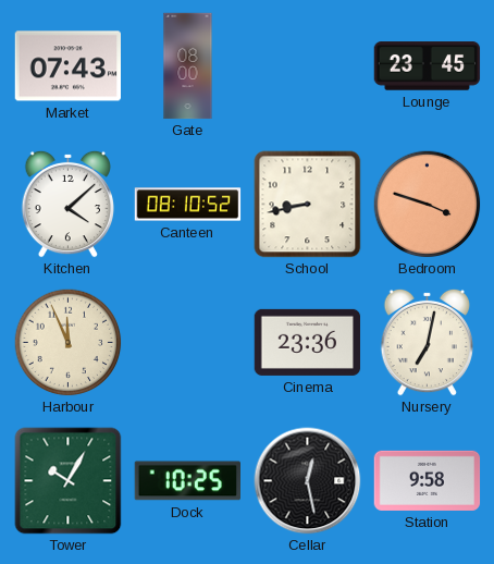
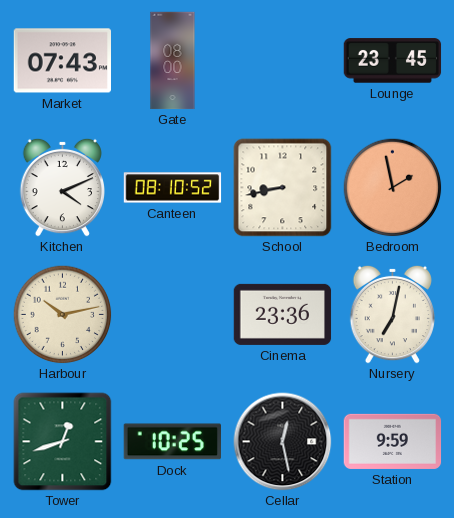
Kitchen: 4:08 -> 4:11
Bedroom: 3:48 -> 1:58
Harbour: 11:56 -> 10:13
Tower: 10:05 -> 12:42
Station: 9:58 -> 9:59
